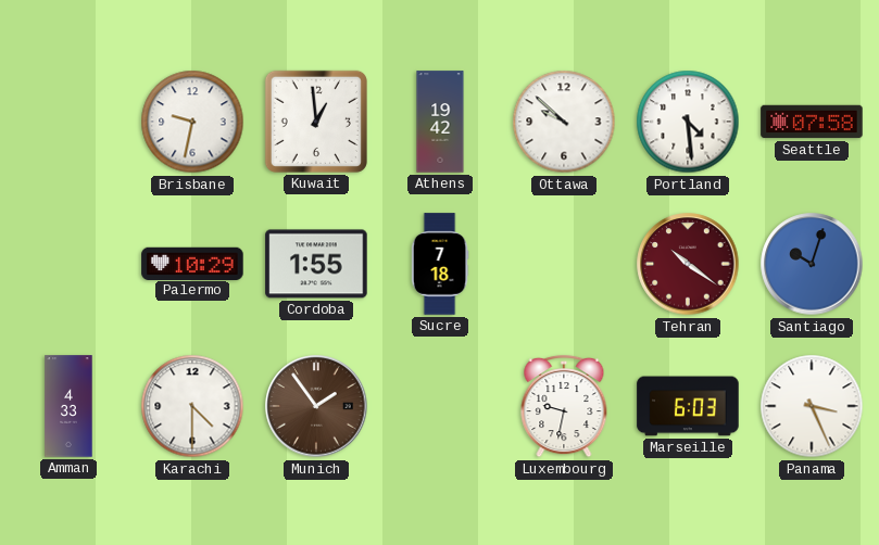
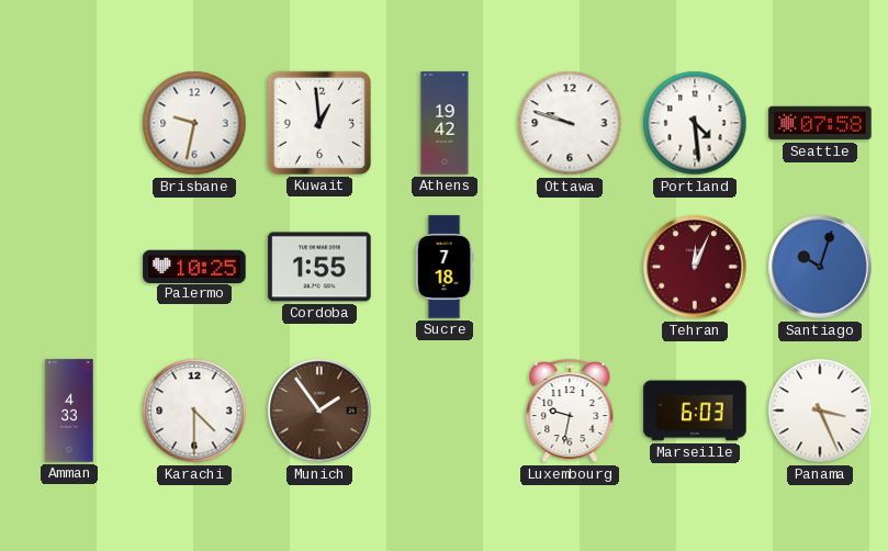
Ottawa: 9:52 -> 9:48
Palermo: 10:29 -> 10:25
Tehran: 10:21 -> 12:04
